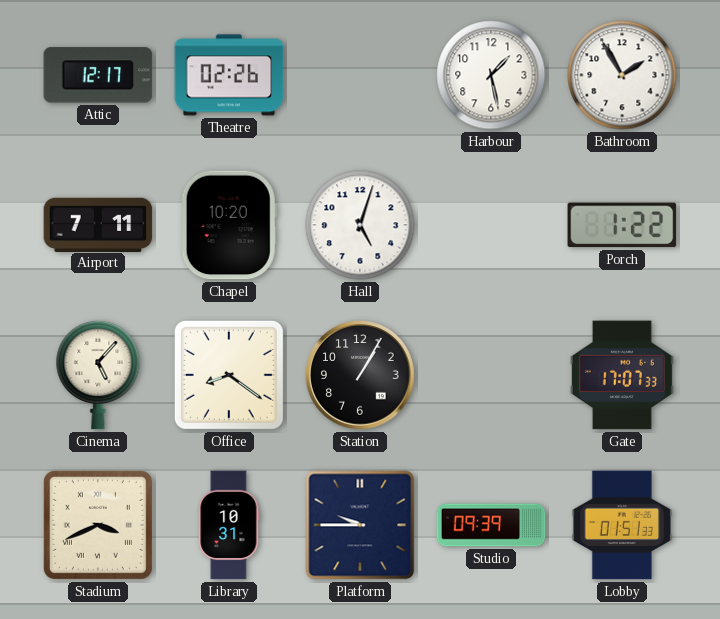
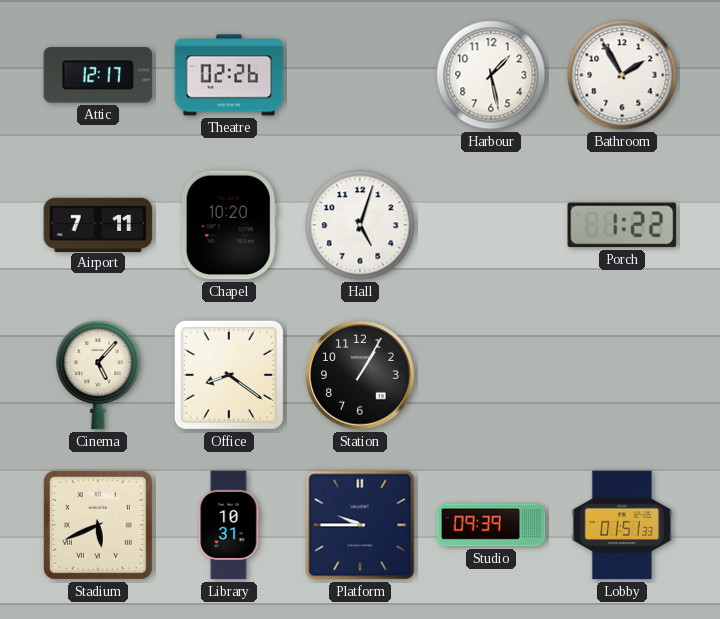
Gate: 17:07 -> none
Stadium: 3:41 -> 5:41
